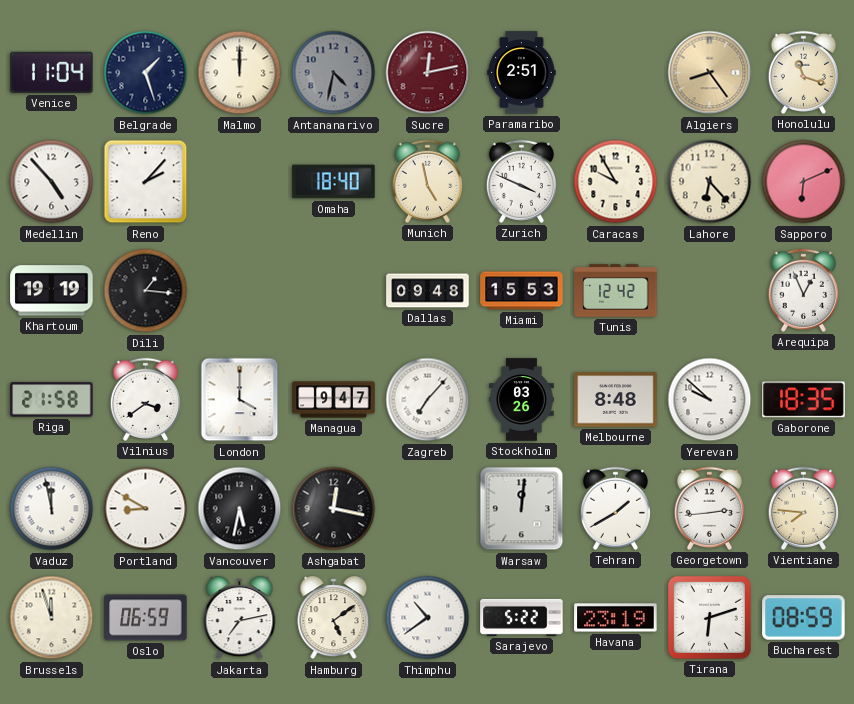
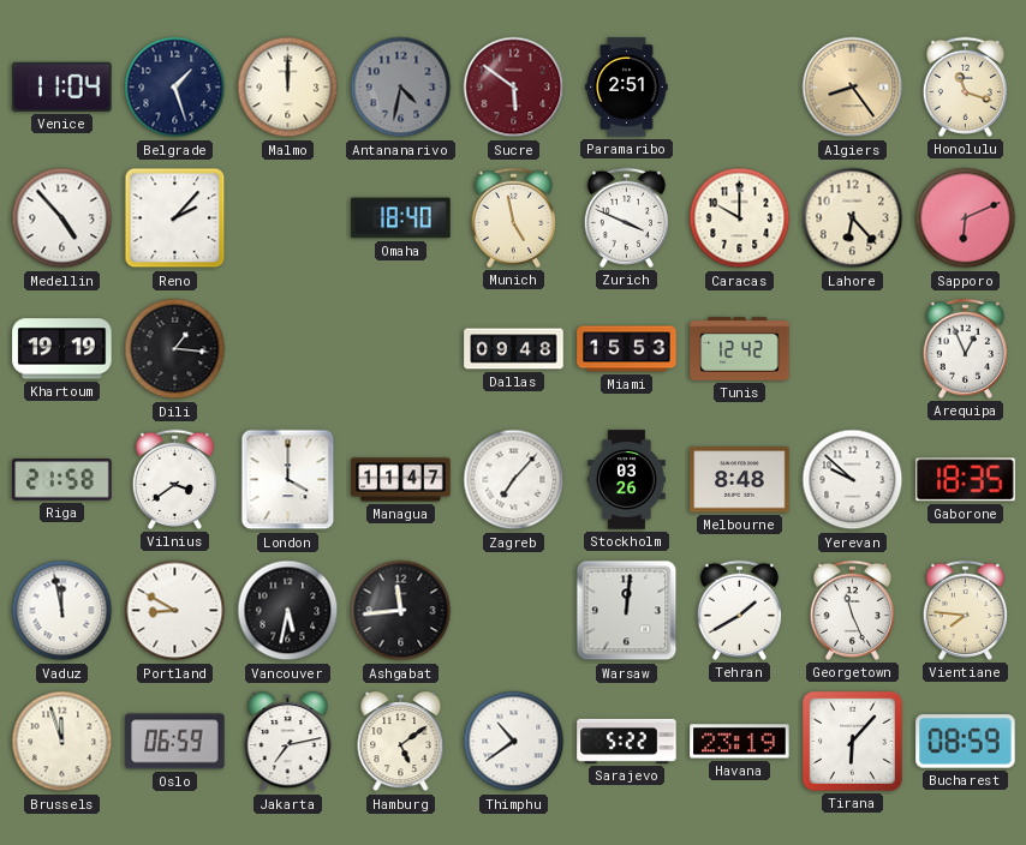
Sucre: 12:13 -> 5:51
Caracas: 9:55 -> 10:00
Managua: 9:47 -> 11:47
Ashgabat: 12:17 -> 11:44
Georgetown: 2:44 -> 11:26
Tirana: 6:12 -> 6:07
